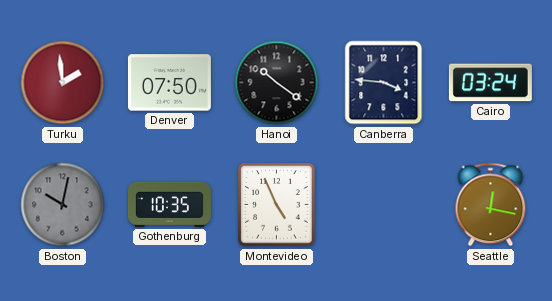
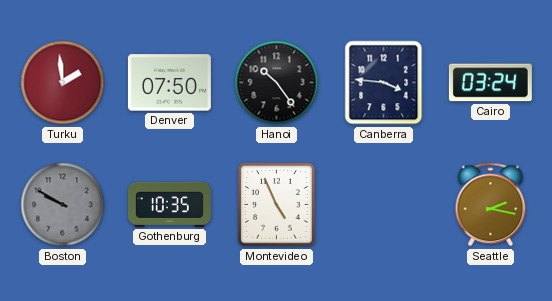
Hanoi: 10:21 -> 10:24
Boston: 10:02 -> 9:50
Seattle: 12:17 -> 2:17
